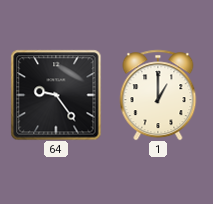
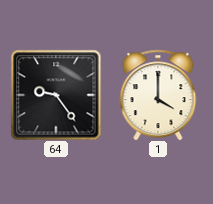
1: 1:00 -> 4:00
